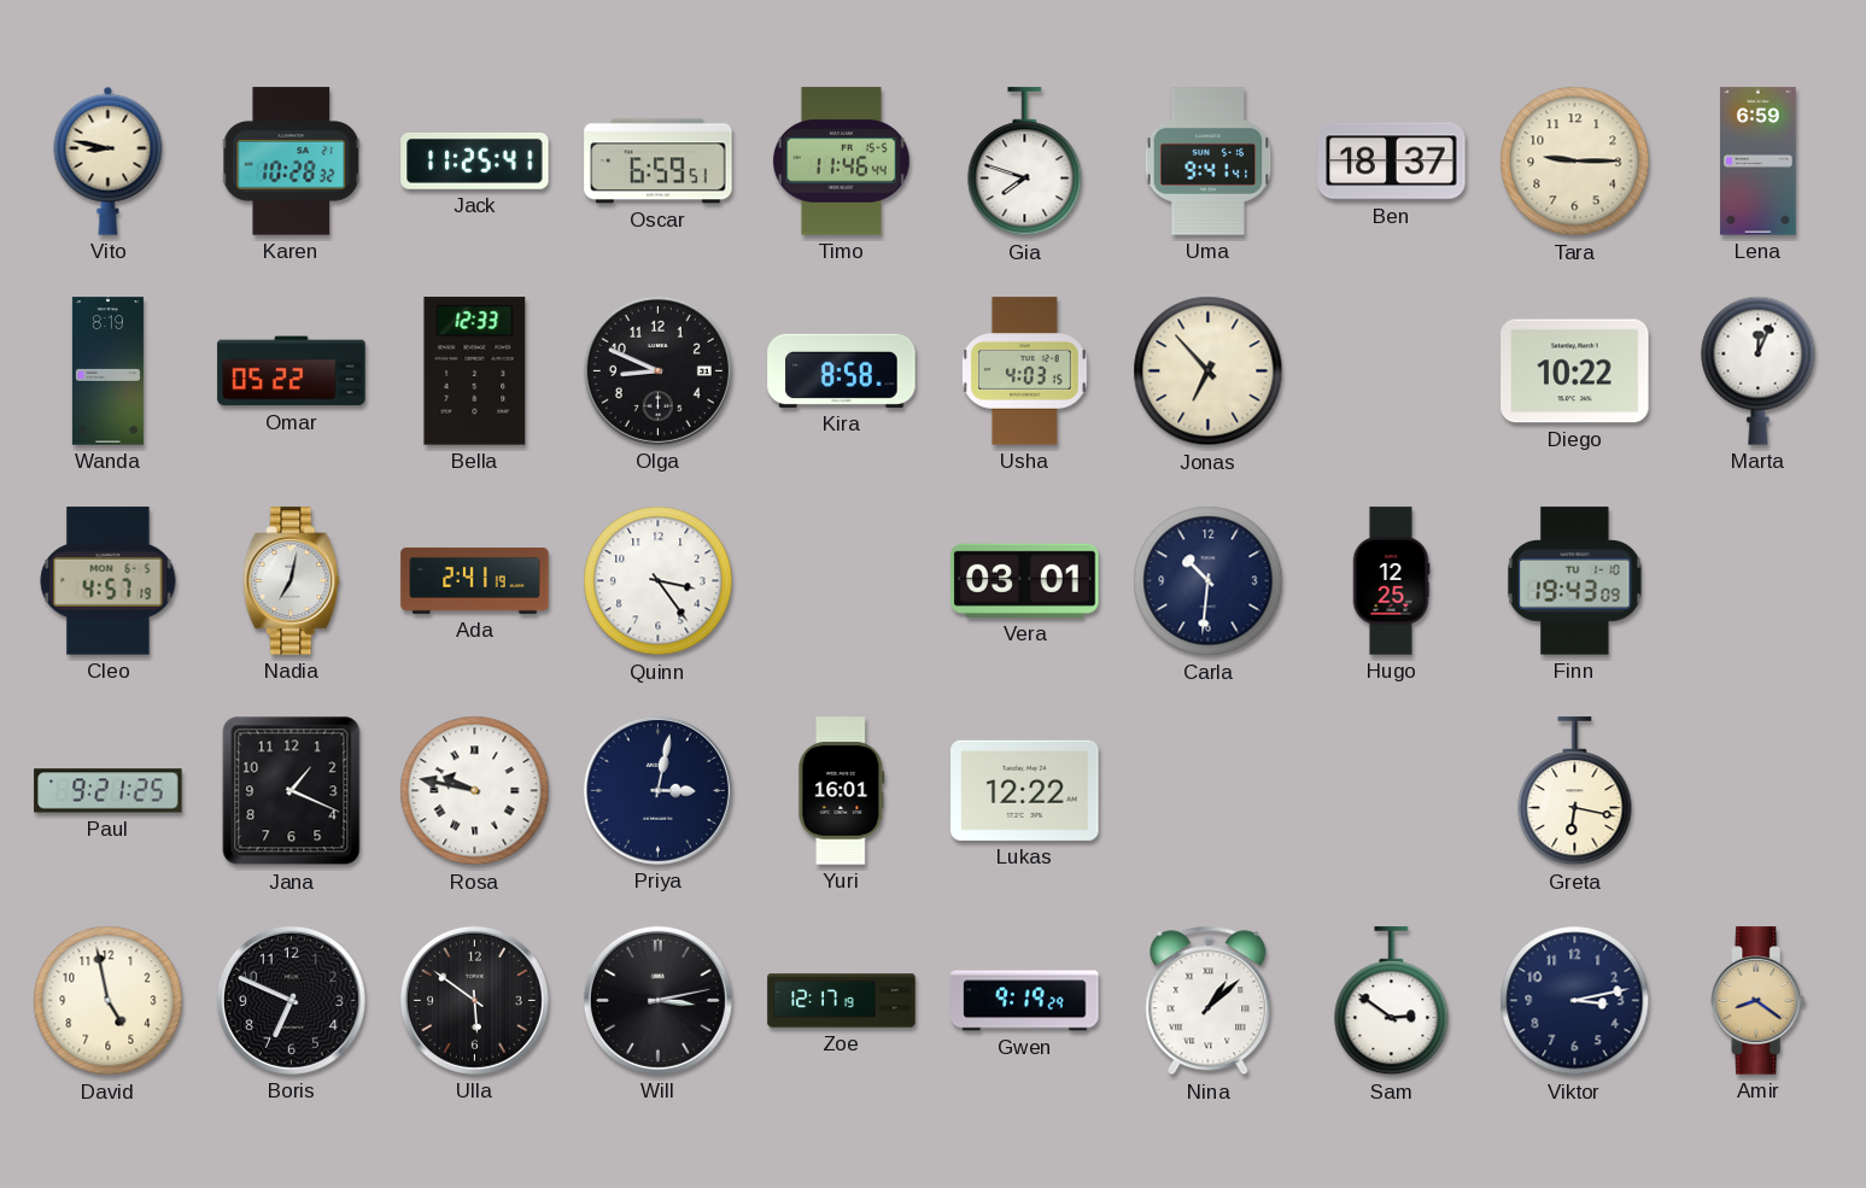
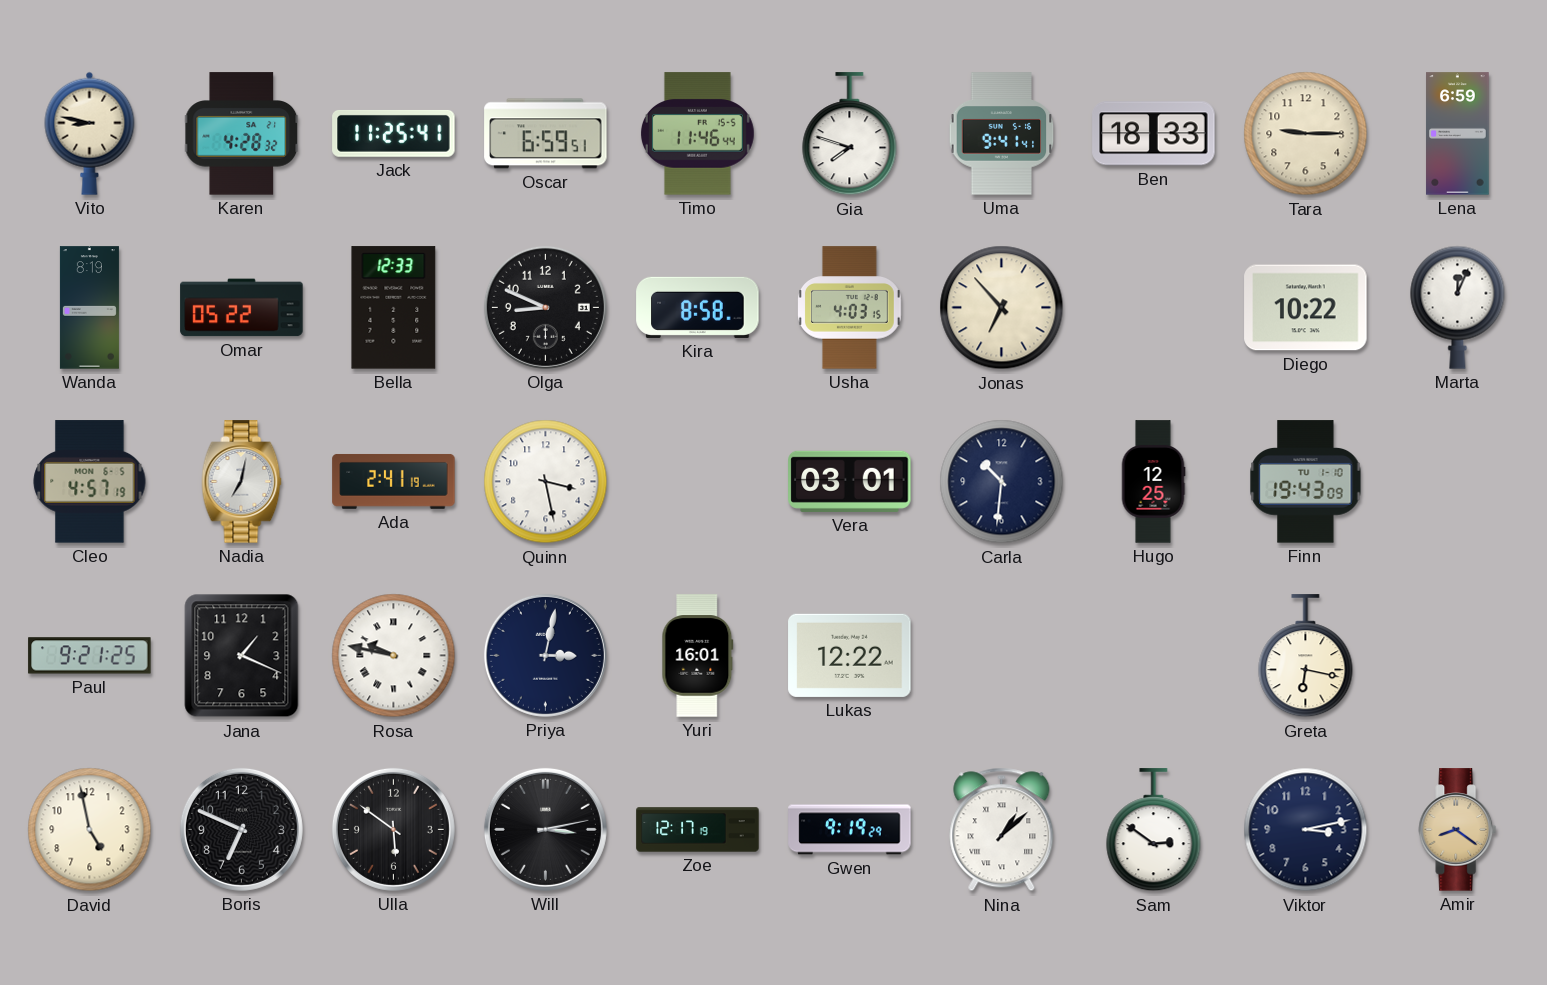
Karen: 10:28 -> 4:28
Ben: 18:37 -> 18:33
Quinn: 3:24 -> 3:28
